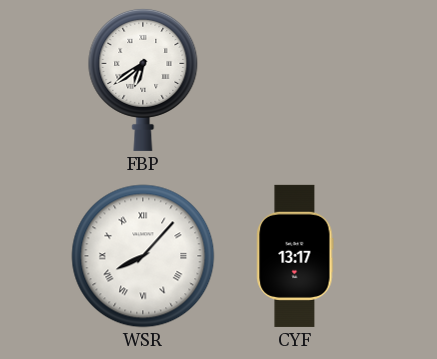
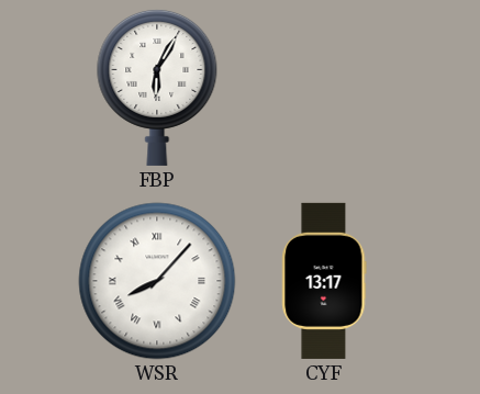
FBP: 6:39 -> 6:05
